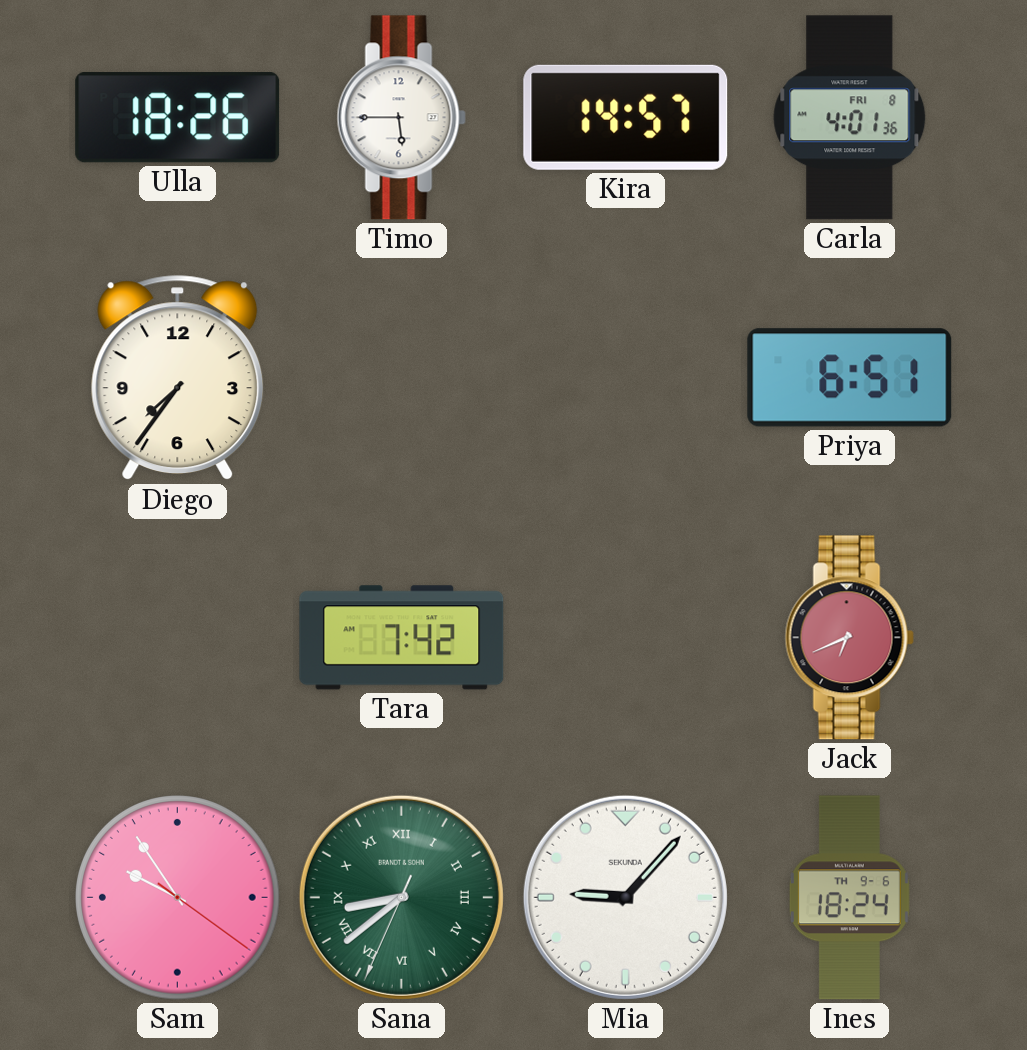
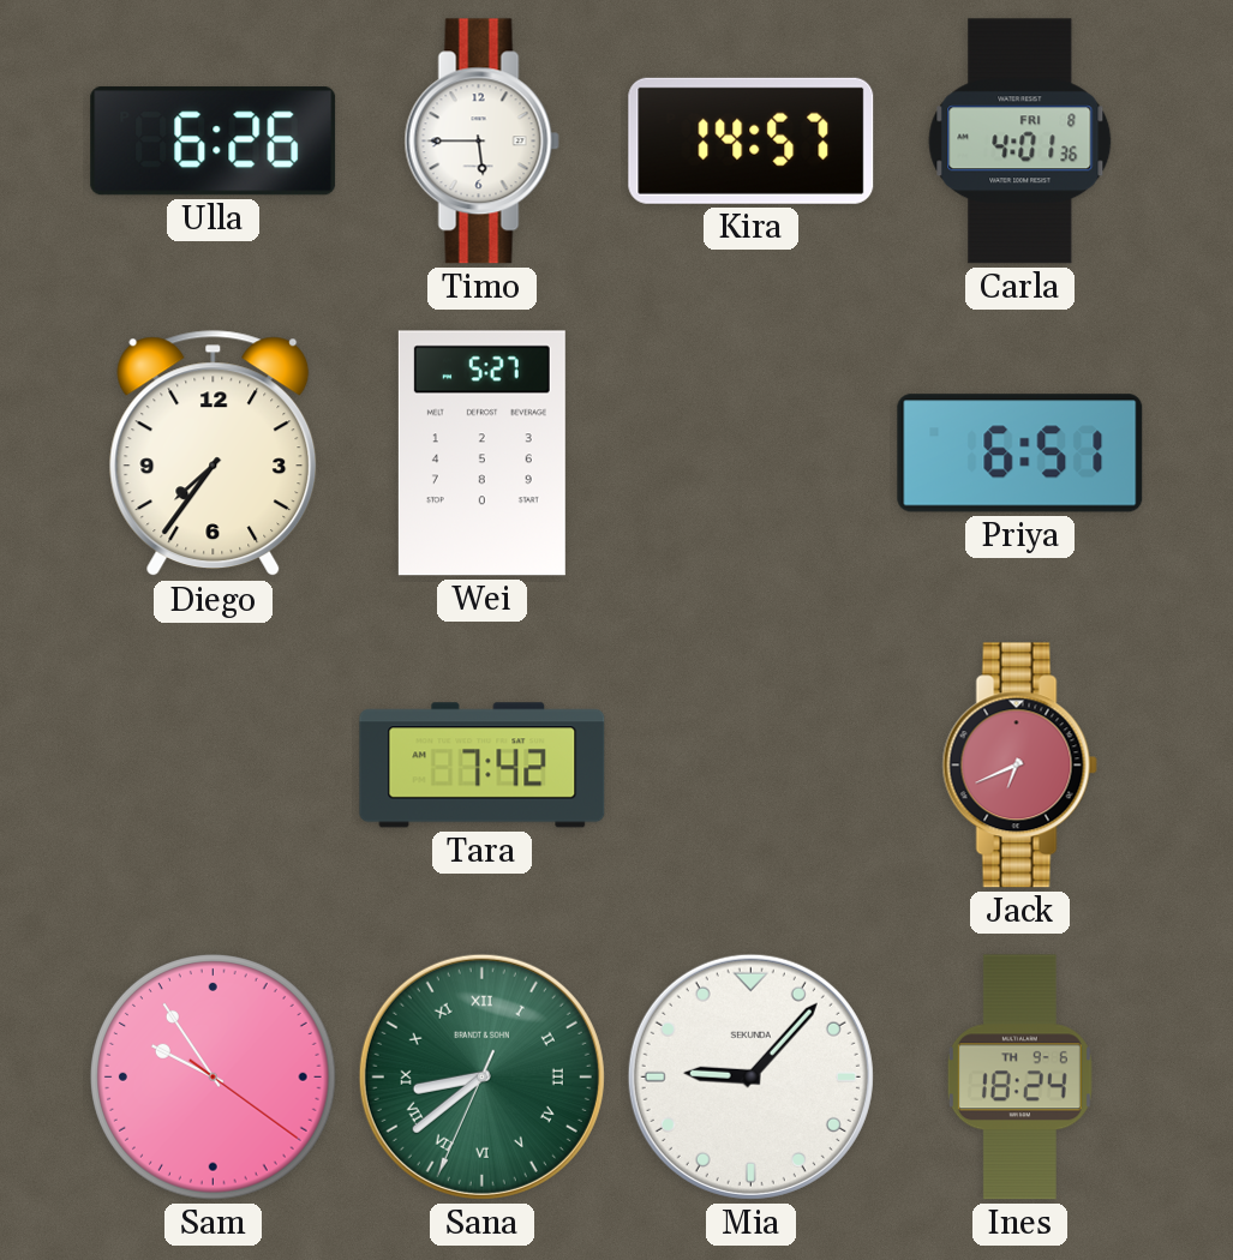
Ulla: 18:26 -> 6:26
Wei: none -> 5:27
